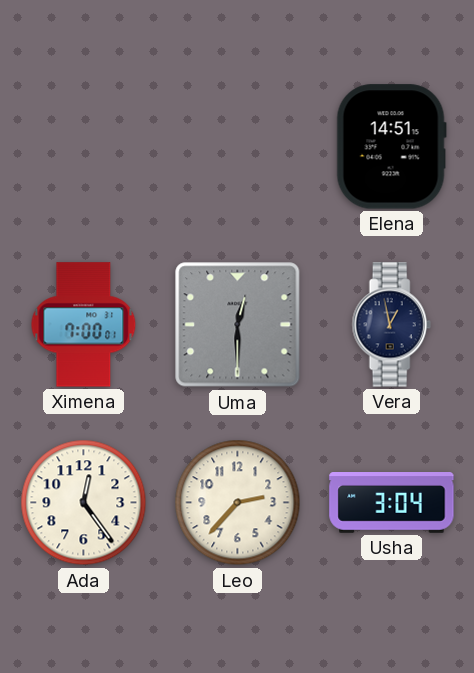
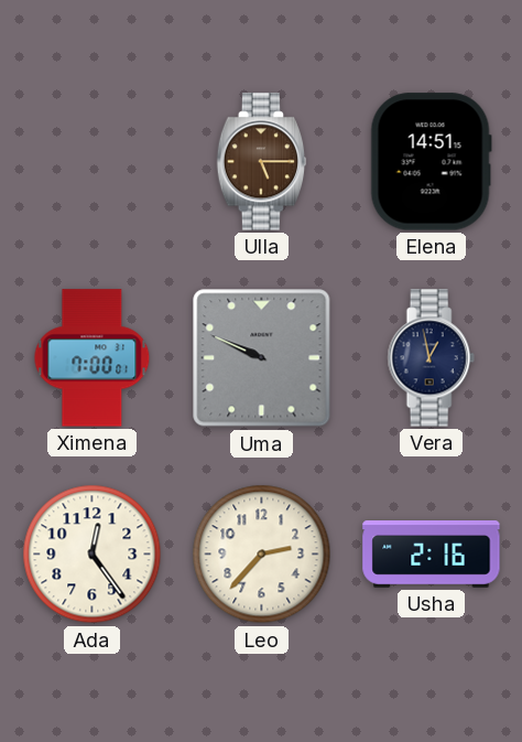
Ulla: none -> 5:15
Uma: 12:30 -> 9:49
Usha: 3:04 -> 2:16
